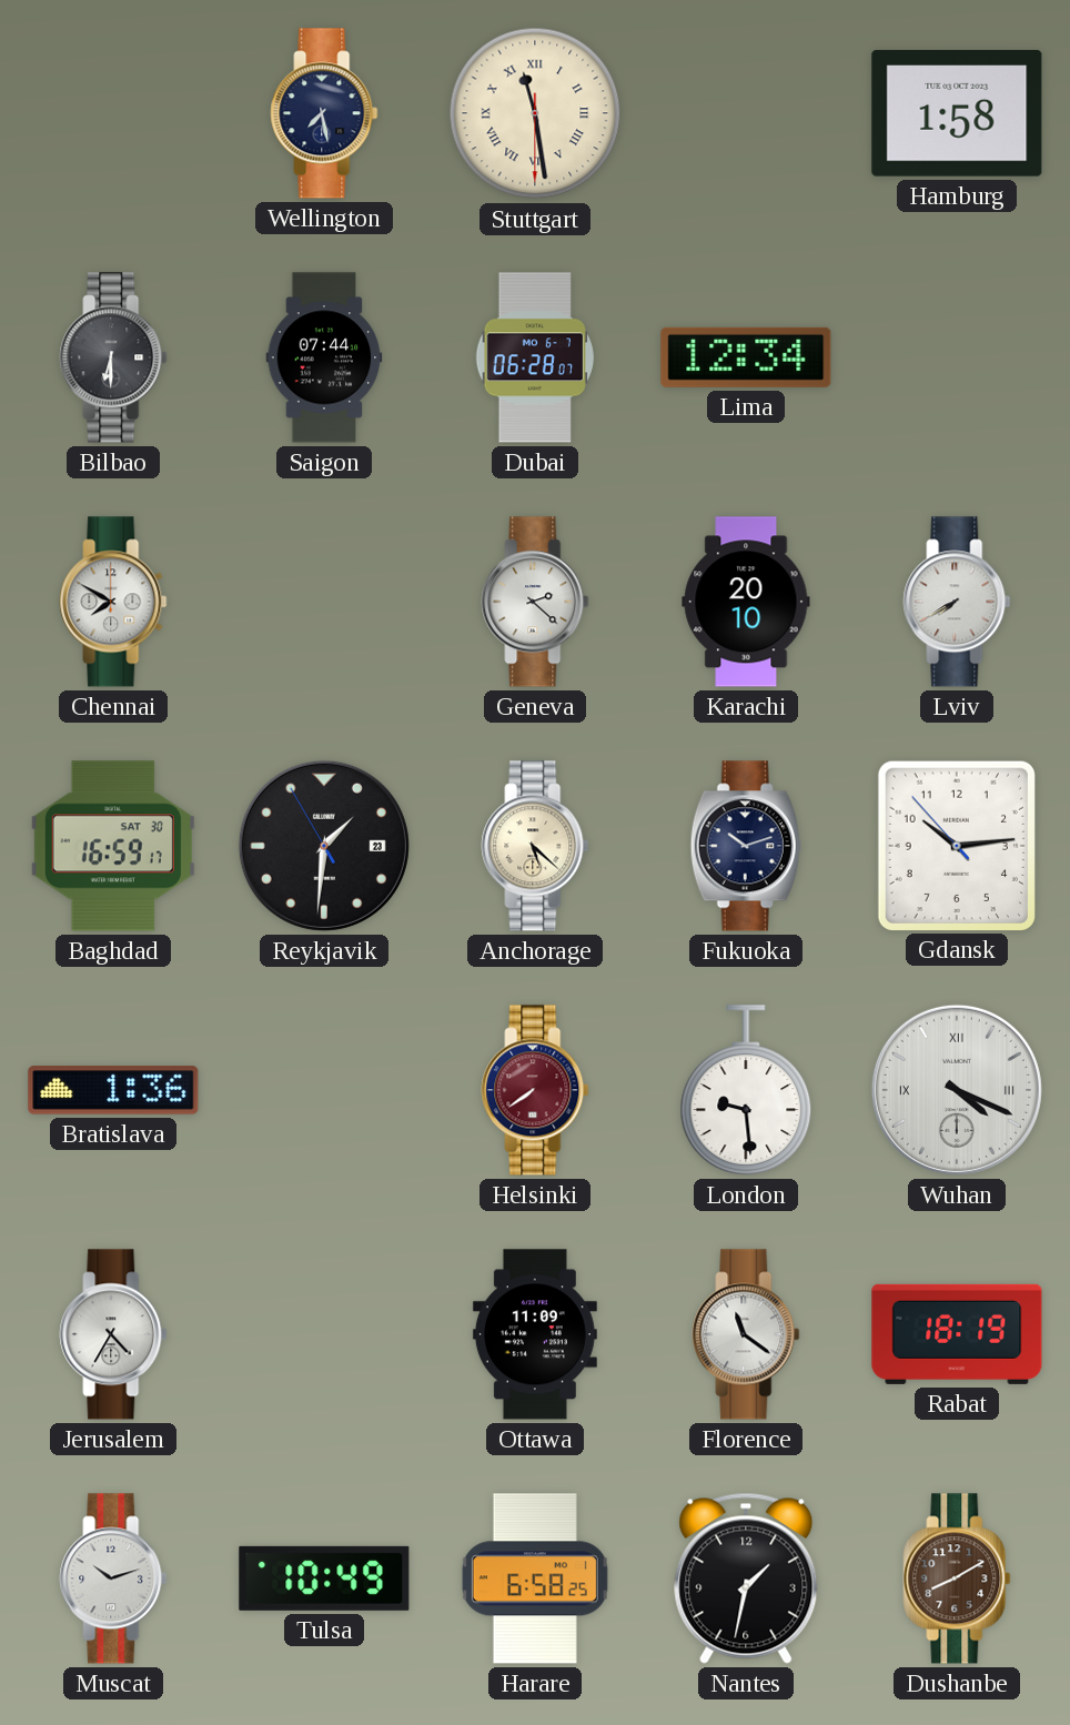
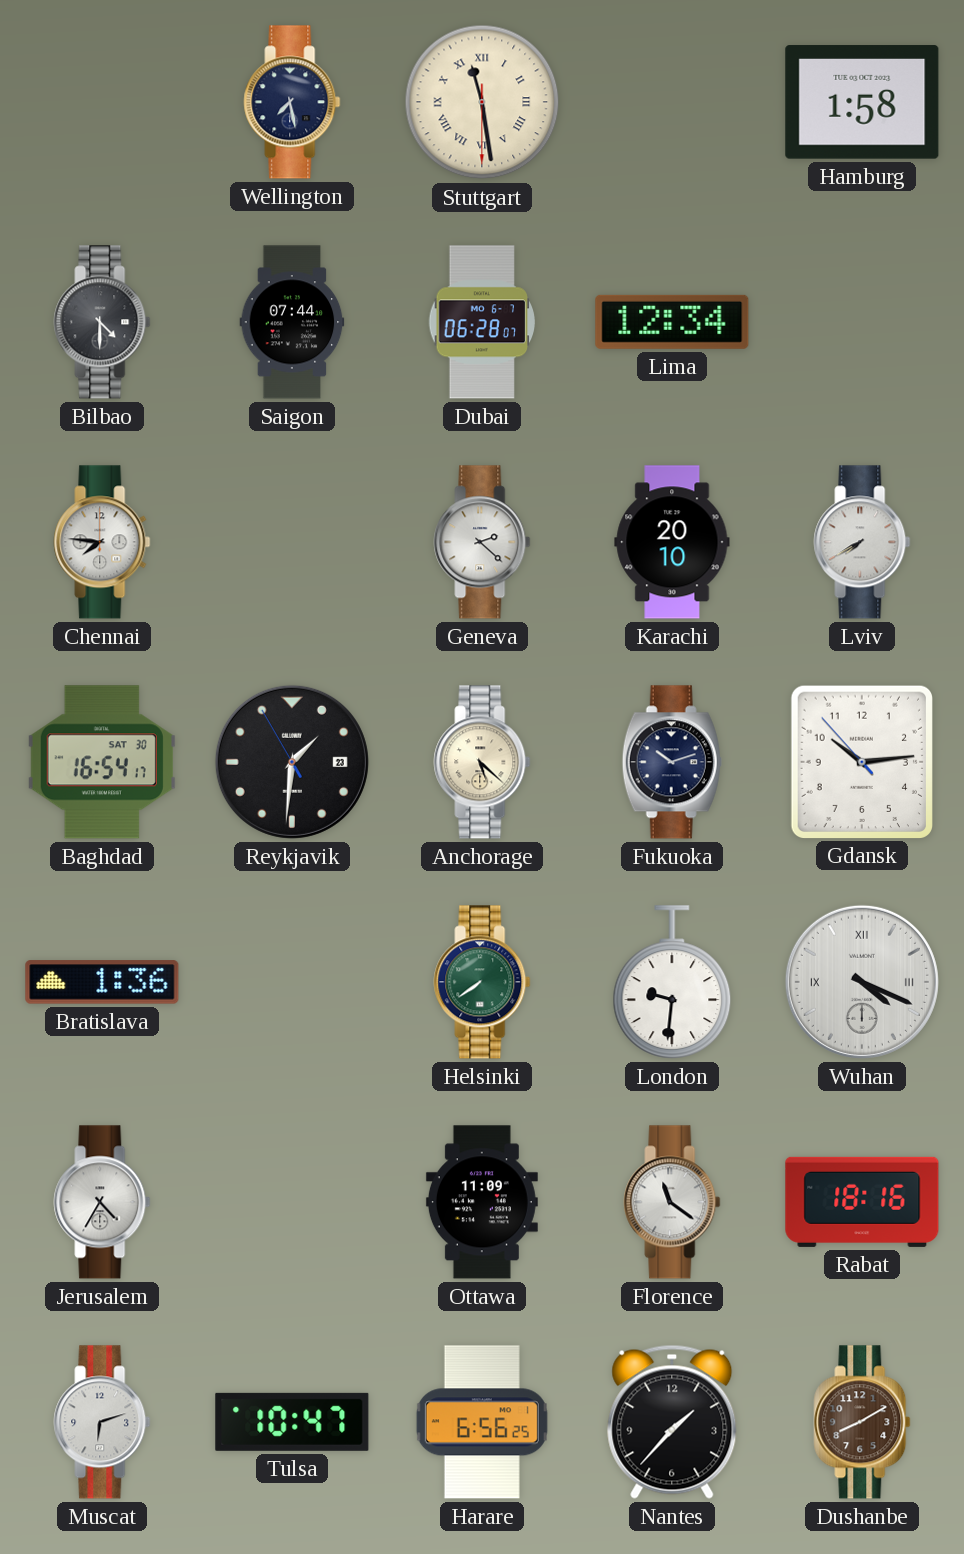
Bilbao: 6:30 -> 4:30
Chennai: 7:50 -> 7:46
Baghdad: 16:59 -> 16:54
Helsinki dial: burgundy -> green
London: 9:29 -> 9:31
Rabat: 18:19 -> 18:16
Muscat: 10:12 -> 6:12
Tulsa: 10:49 -> 10:47
Harare: 6:58 -> 6:56
Nantes: 1:32 -> 1:37
